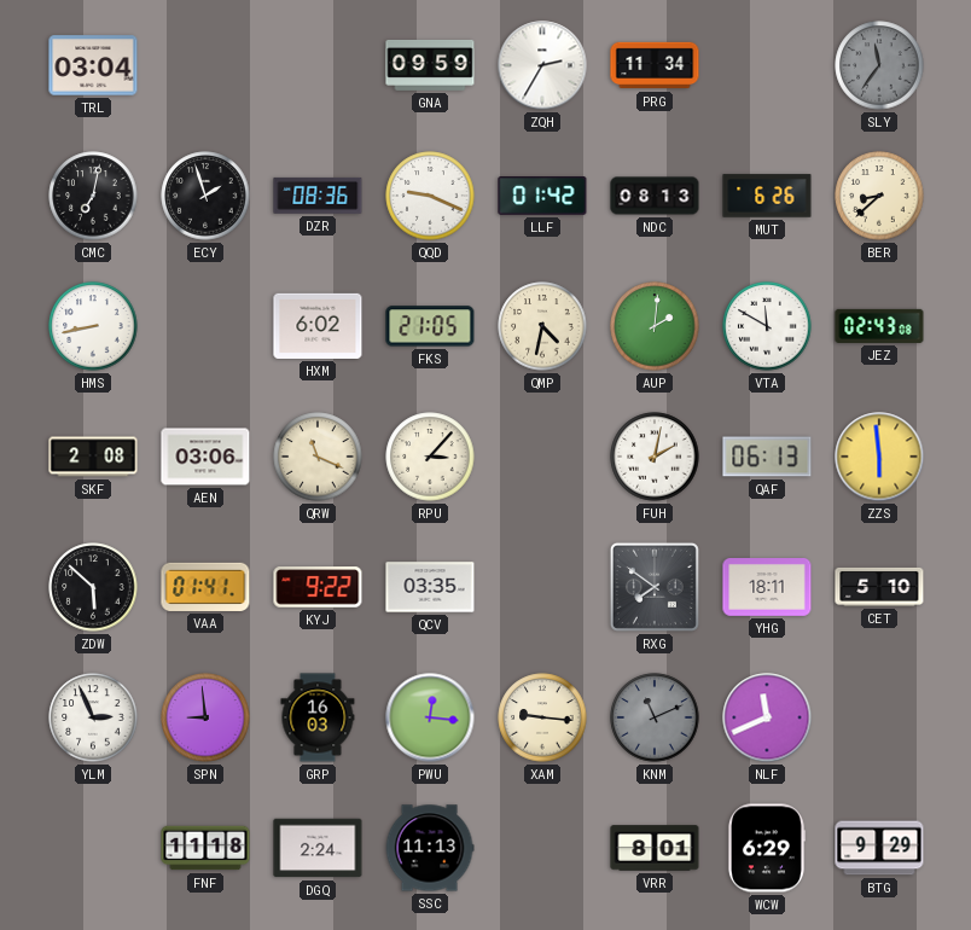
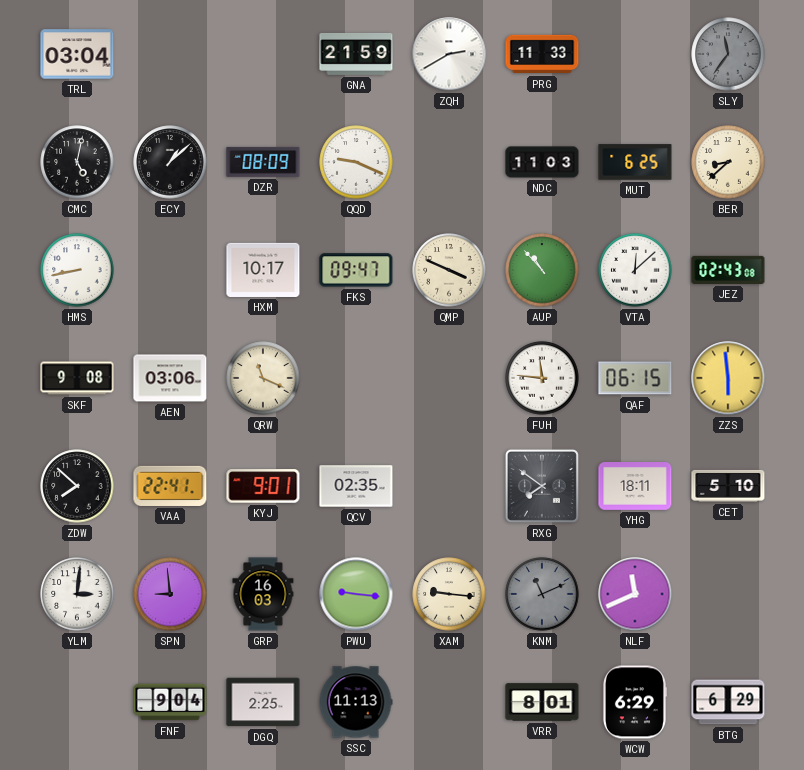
GNA: 09:59 -> 21:59
ZQH: 2:35 -> 2:40
PRG: 11:34 -> 11:33
CMC: 7:02 -> 5:02
ECY: 1:57 -> 1:08
DZR: 08:36 -> 08:09
LLF: 01:42 -> none
NDC: 08:13 -> 11:03
MUT: 6:26 -> 6:25
HXM: 6:02 -> 10:17
FKS: 21:05 -> 09:47
QMP: 4:32 -> 3:49
AUP: 2:01 -> 10:53
VTA: 11:50 -> 12:08
SKF: 2:08 -> 9:08
RPU: 3:07 -> none
FUH: 2:02 -> 11:46
QAF: 06:13 -> 06:15
ZDW: 5:52 -> 7:52
VAA: 01:41 -> 22:41
KYJ: 9:22 -> 9:01
QCV: 03:35 -> 02:35
YLM: 2:56 -> 3:01
PWU: 12:16 -> 9:16
FNF: 11:18 -> 9:04
DGQ: 2:24 -> 2:25
BTG: 9:29 -> 6:29
